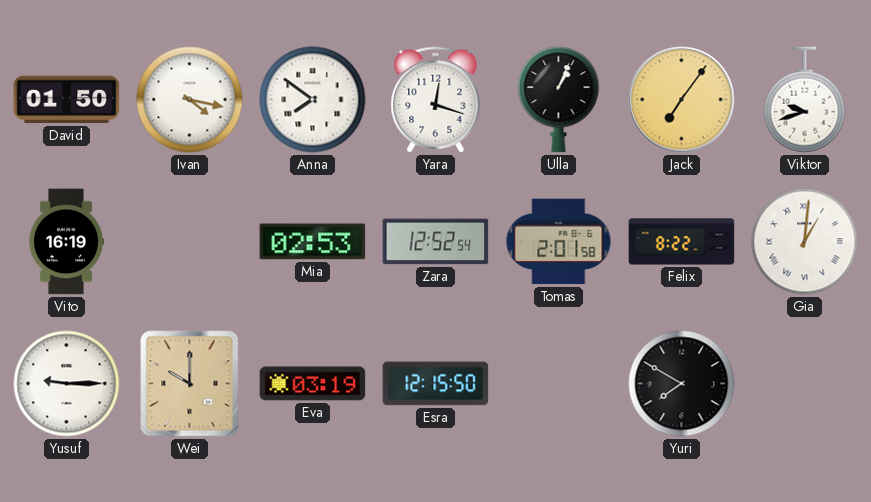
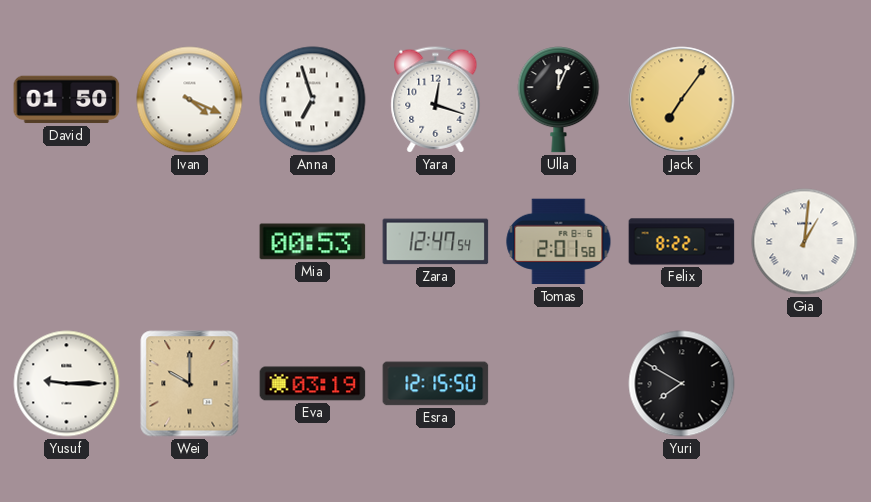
Ivan: 4:17 -> 4:19
Anna: 7:51 -> 6:57
Ulla: 1:04 -> 12:04
Viktor: 9:42 -> none
Vito: 16:19 -> none
Mia: 02:53 -> 00:53
Zara: 12:52 -> 12:47
